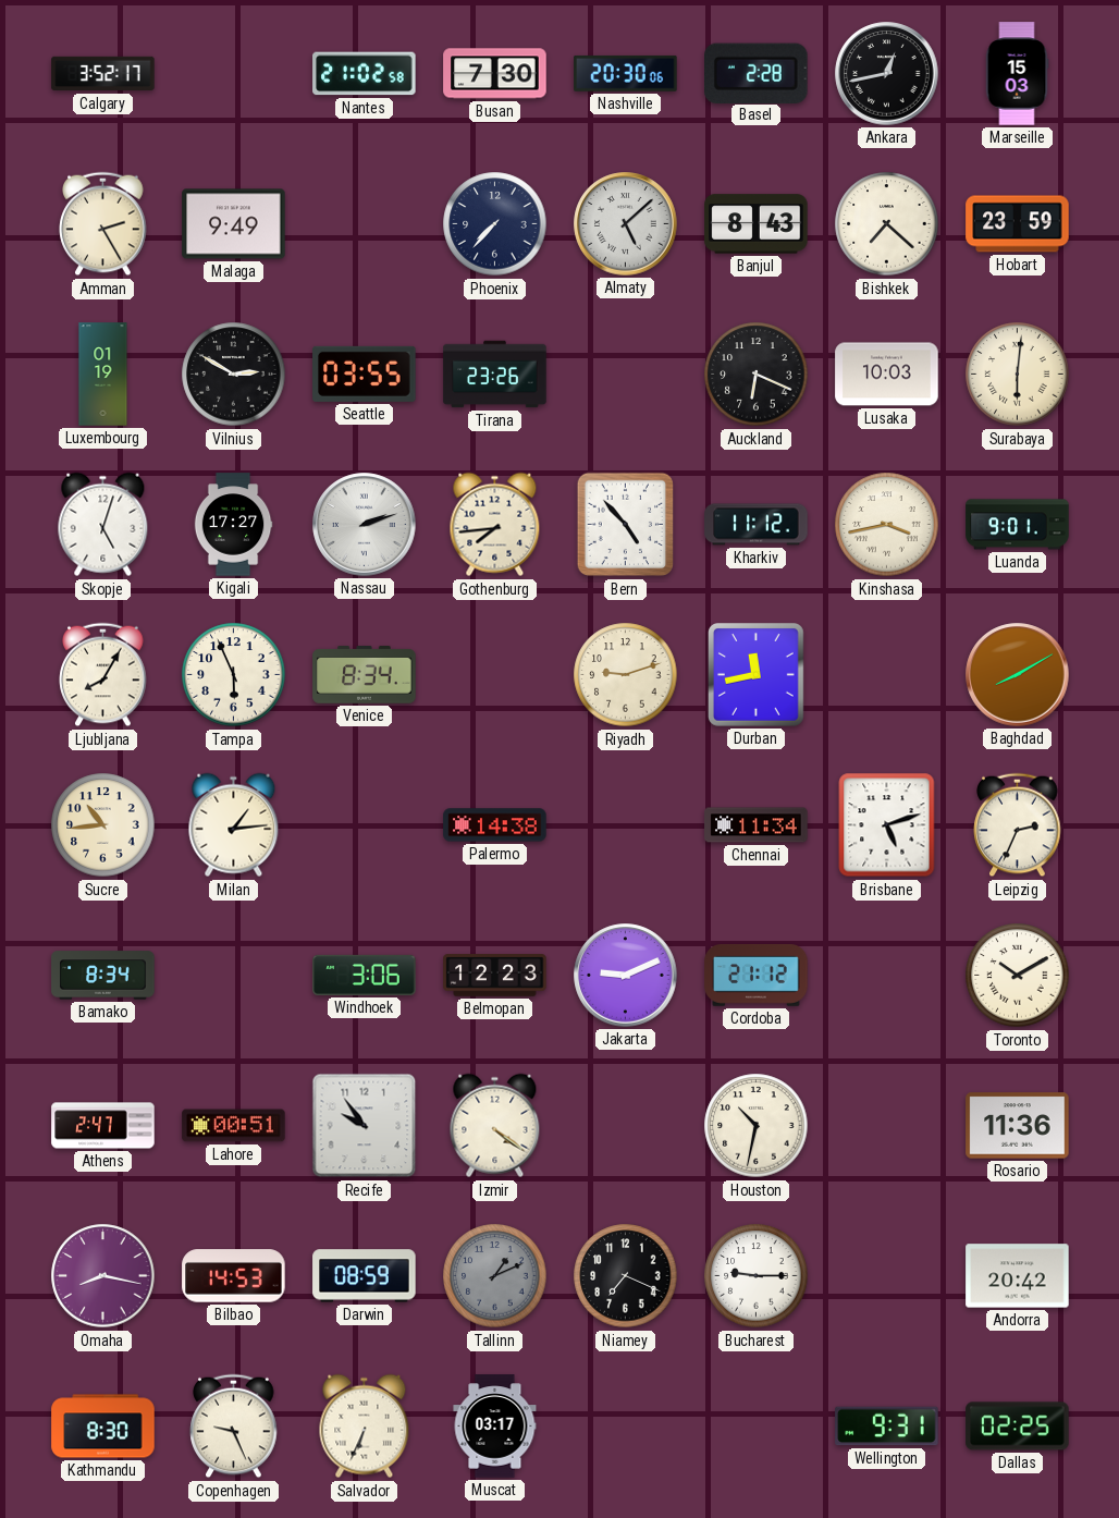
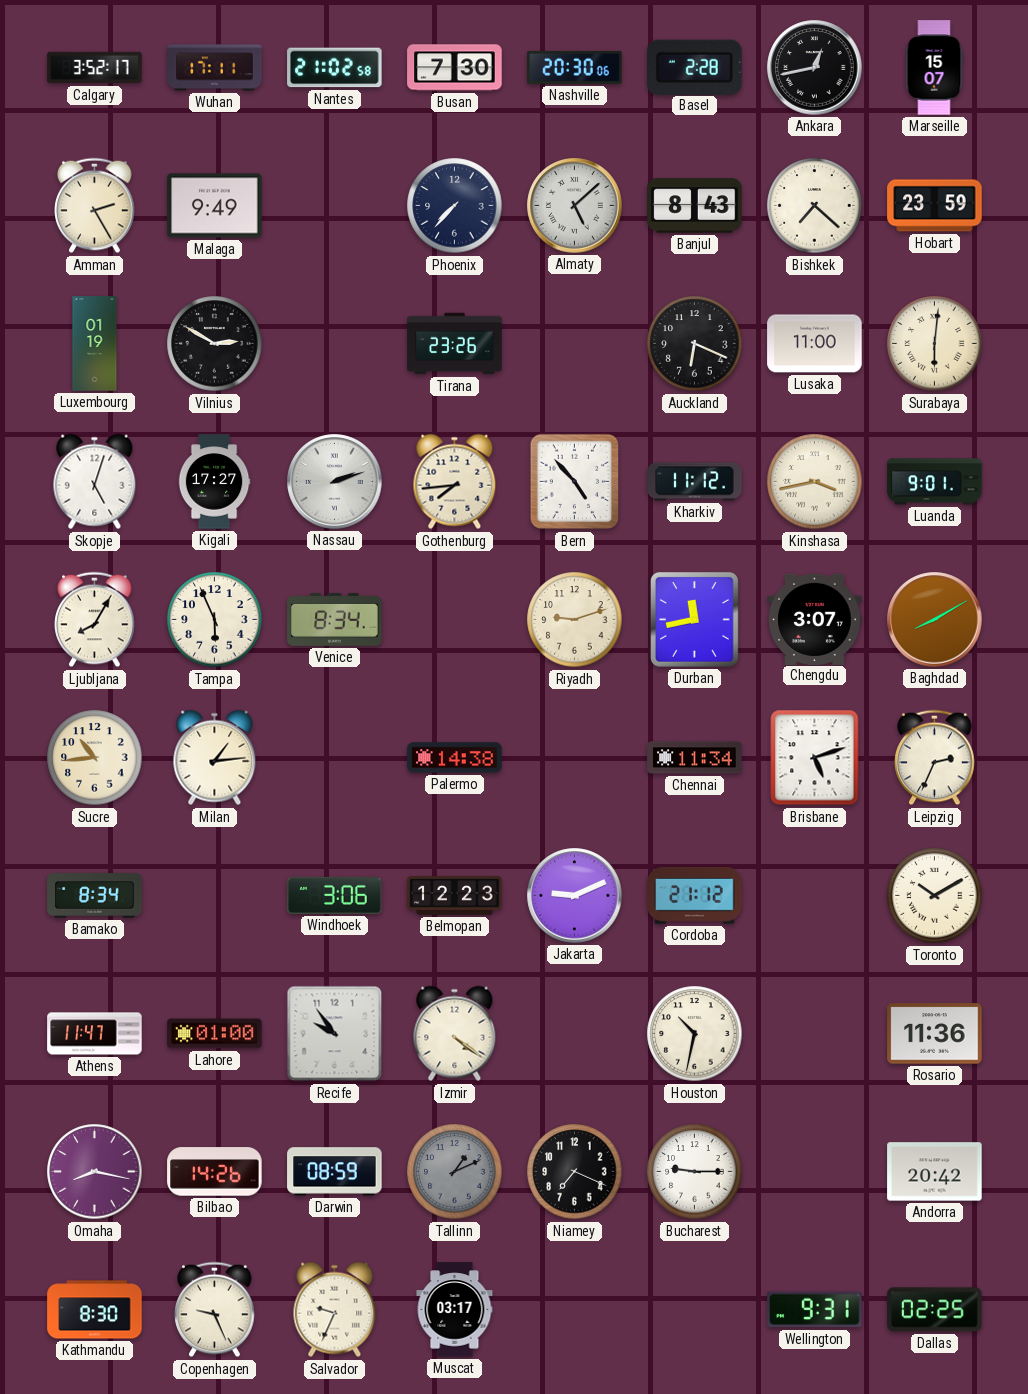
Wuhan: none -> 17:11
Marseille: 15:03 -> 15:07
Seattle: 03:55 -> none
Lusaka: 10:03 -> 11:00
Chengdu: none -> 3:07
Athens: 2:47 -> 11:47
Lahore: 00:51 -> 01:00
Bilbao: 14:53 -> 14:26
Salvador: 6:34 -> 9:34
